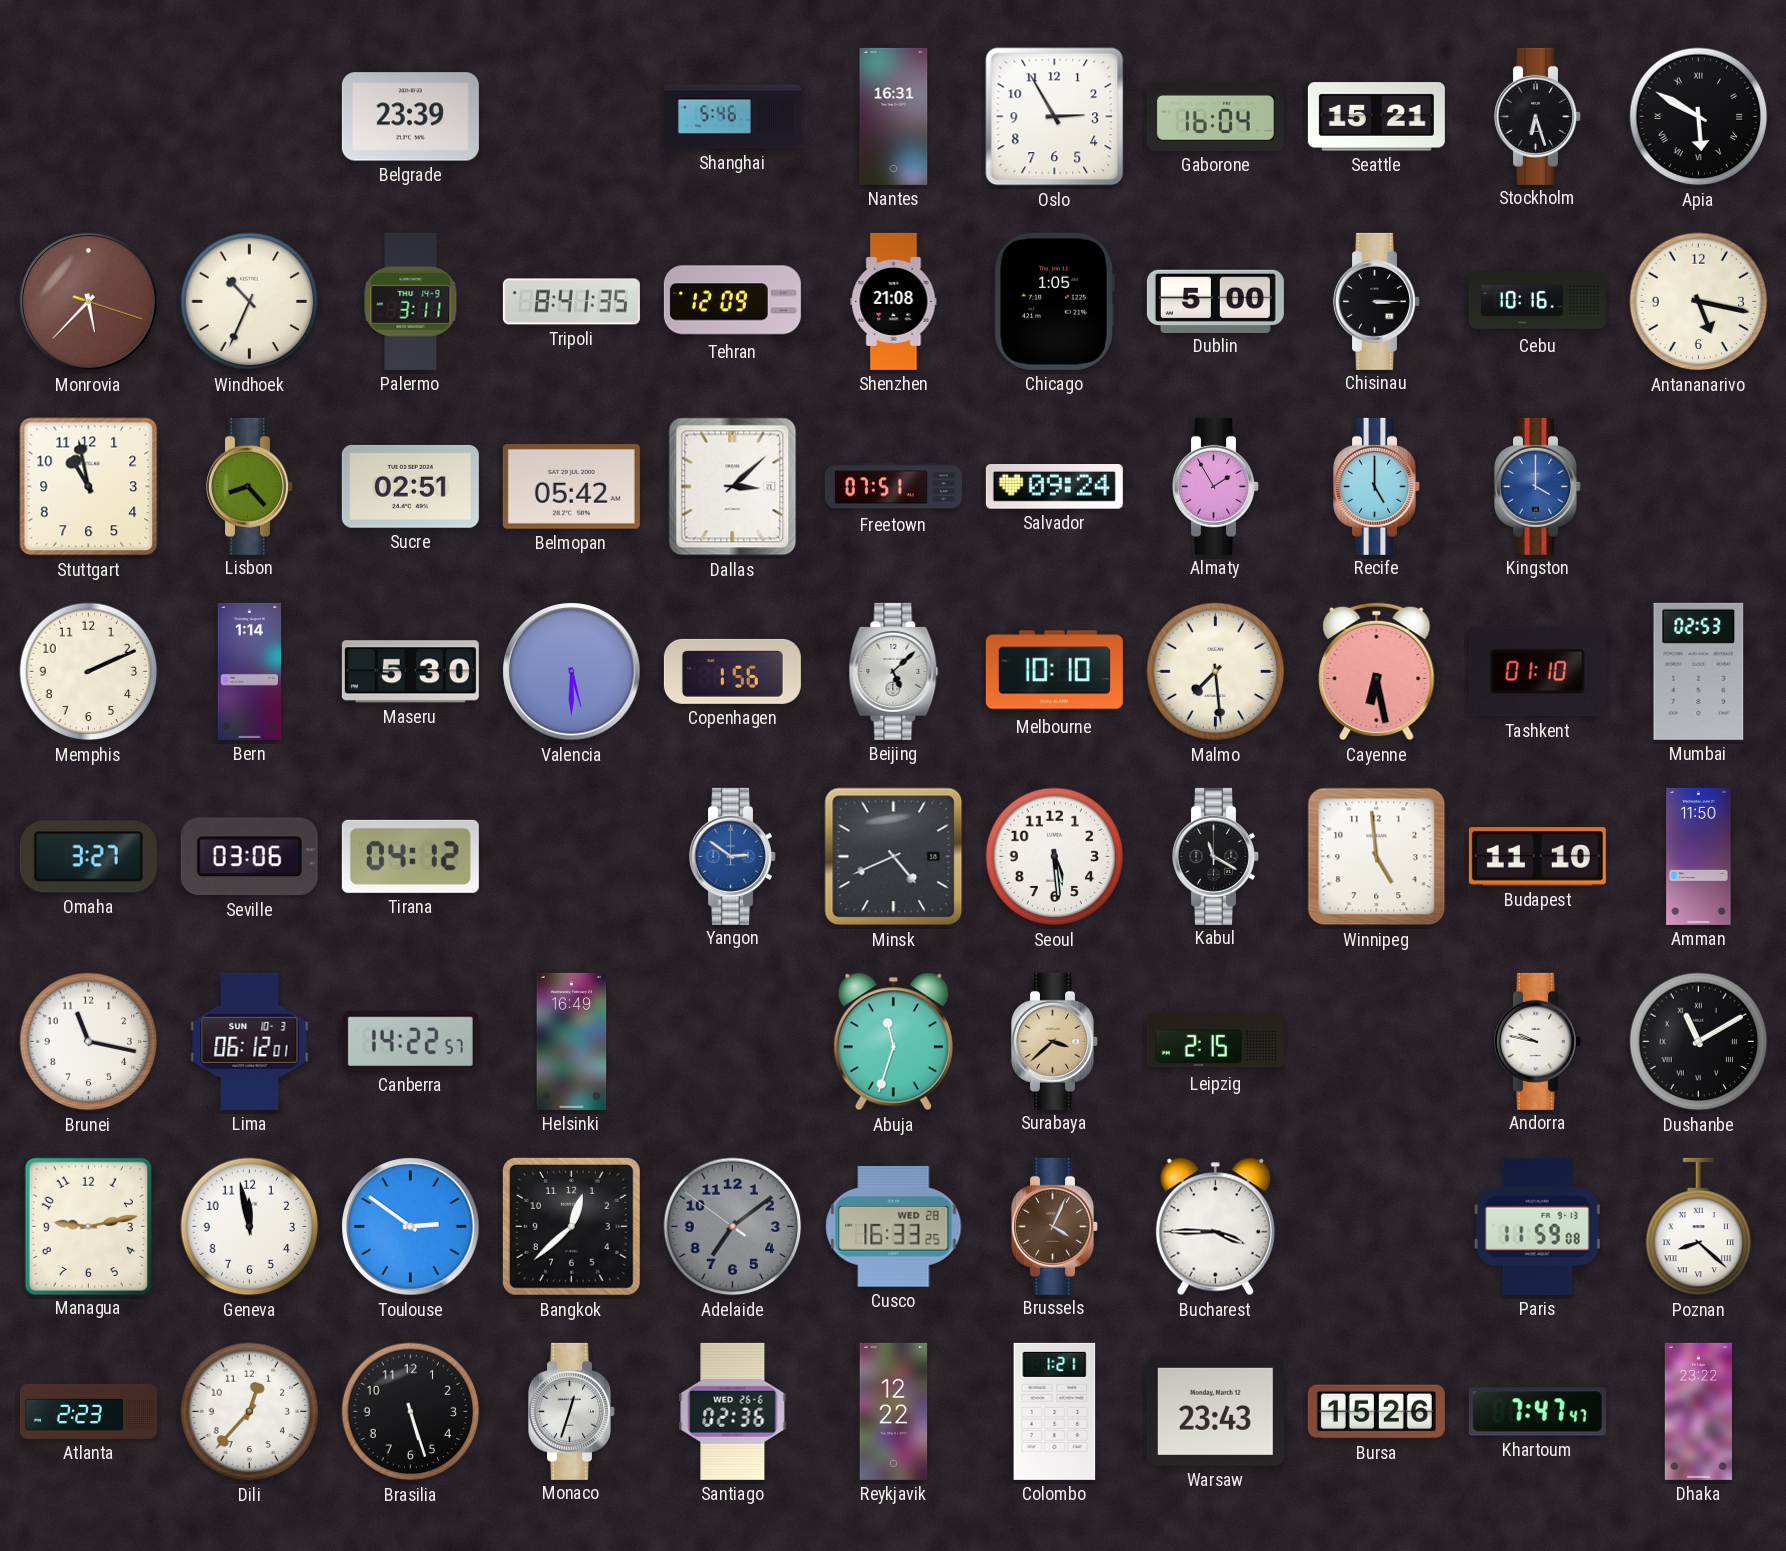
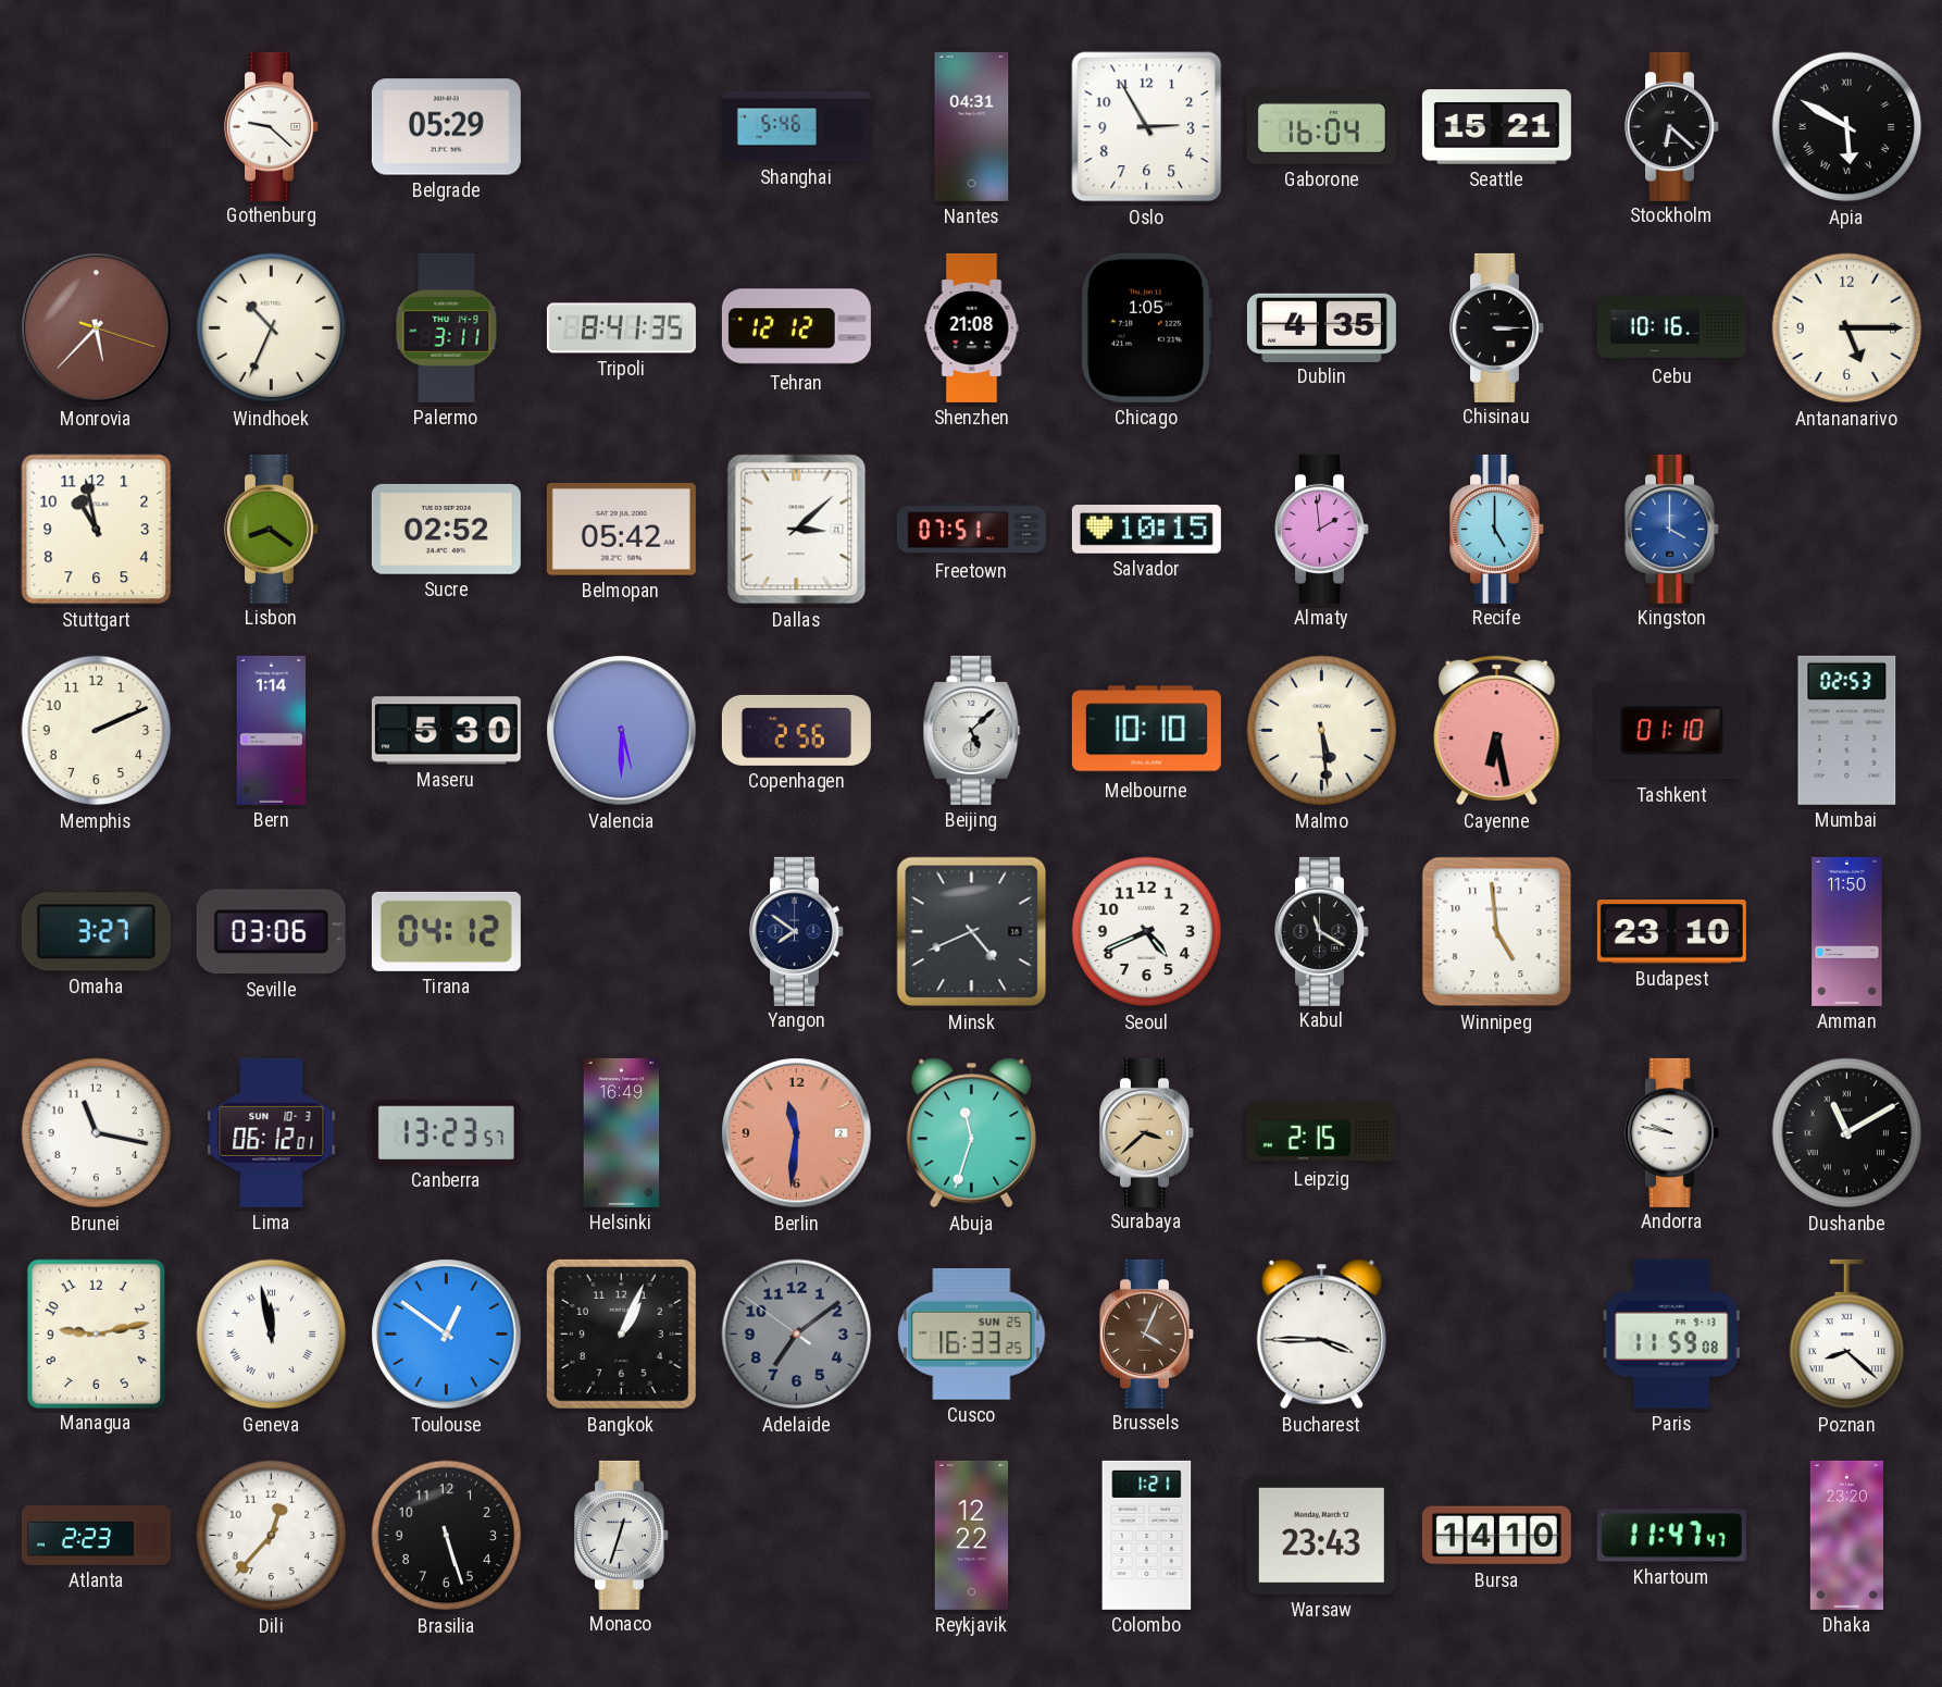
Gothenburg: none -> 9:22
Belgrade: 23:39 -> 05:29
Nantes: 16:31 -> 04:31
Stockholm: 6:27 -> 6:22
Tehran: 12:09 -> 12:12
Dublin: 5:00 -> 4:35
Antananarivo: 5:17 -> 5:15
Lisbon: 8:23 -> 8:21
Sucre: 02:51 -> 02:52
Salvador: 09:24 -> 10:15
Almaty: 1:55 -> 1:59
Copenhagen: 1:56 -> 2:56
Malmo: 7:29 -> 5:29
Yangon: 2:51 -> 7:51
Yangon dial: blue -> navy
Seoul: 5:29 -> 4:41
Budapest: 11:10 -> 23:10
Canberra: 14:22 -> 13:23
Berlin: none -> 11:31
Geneva numerals: Arabic -> Roman
Toulouse: 2:51 -> 12:51
Bangkok: 12:38 -> 1:04
Cusco date: WED 28 -> SUN 25
Santiago: 02:36 -> none
Bursa: 15:26 -> 14:10
Khartoum: 7:47 -> 11:47
Dhaka: 23:22 -> 23:20
